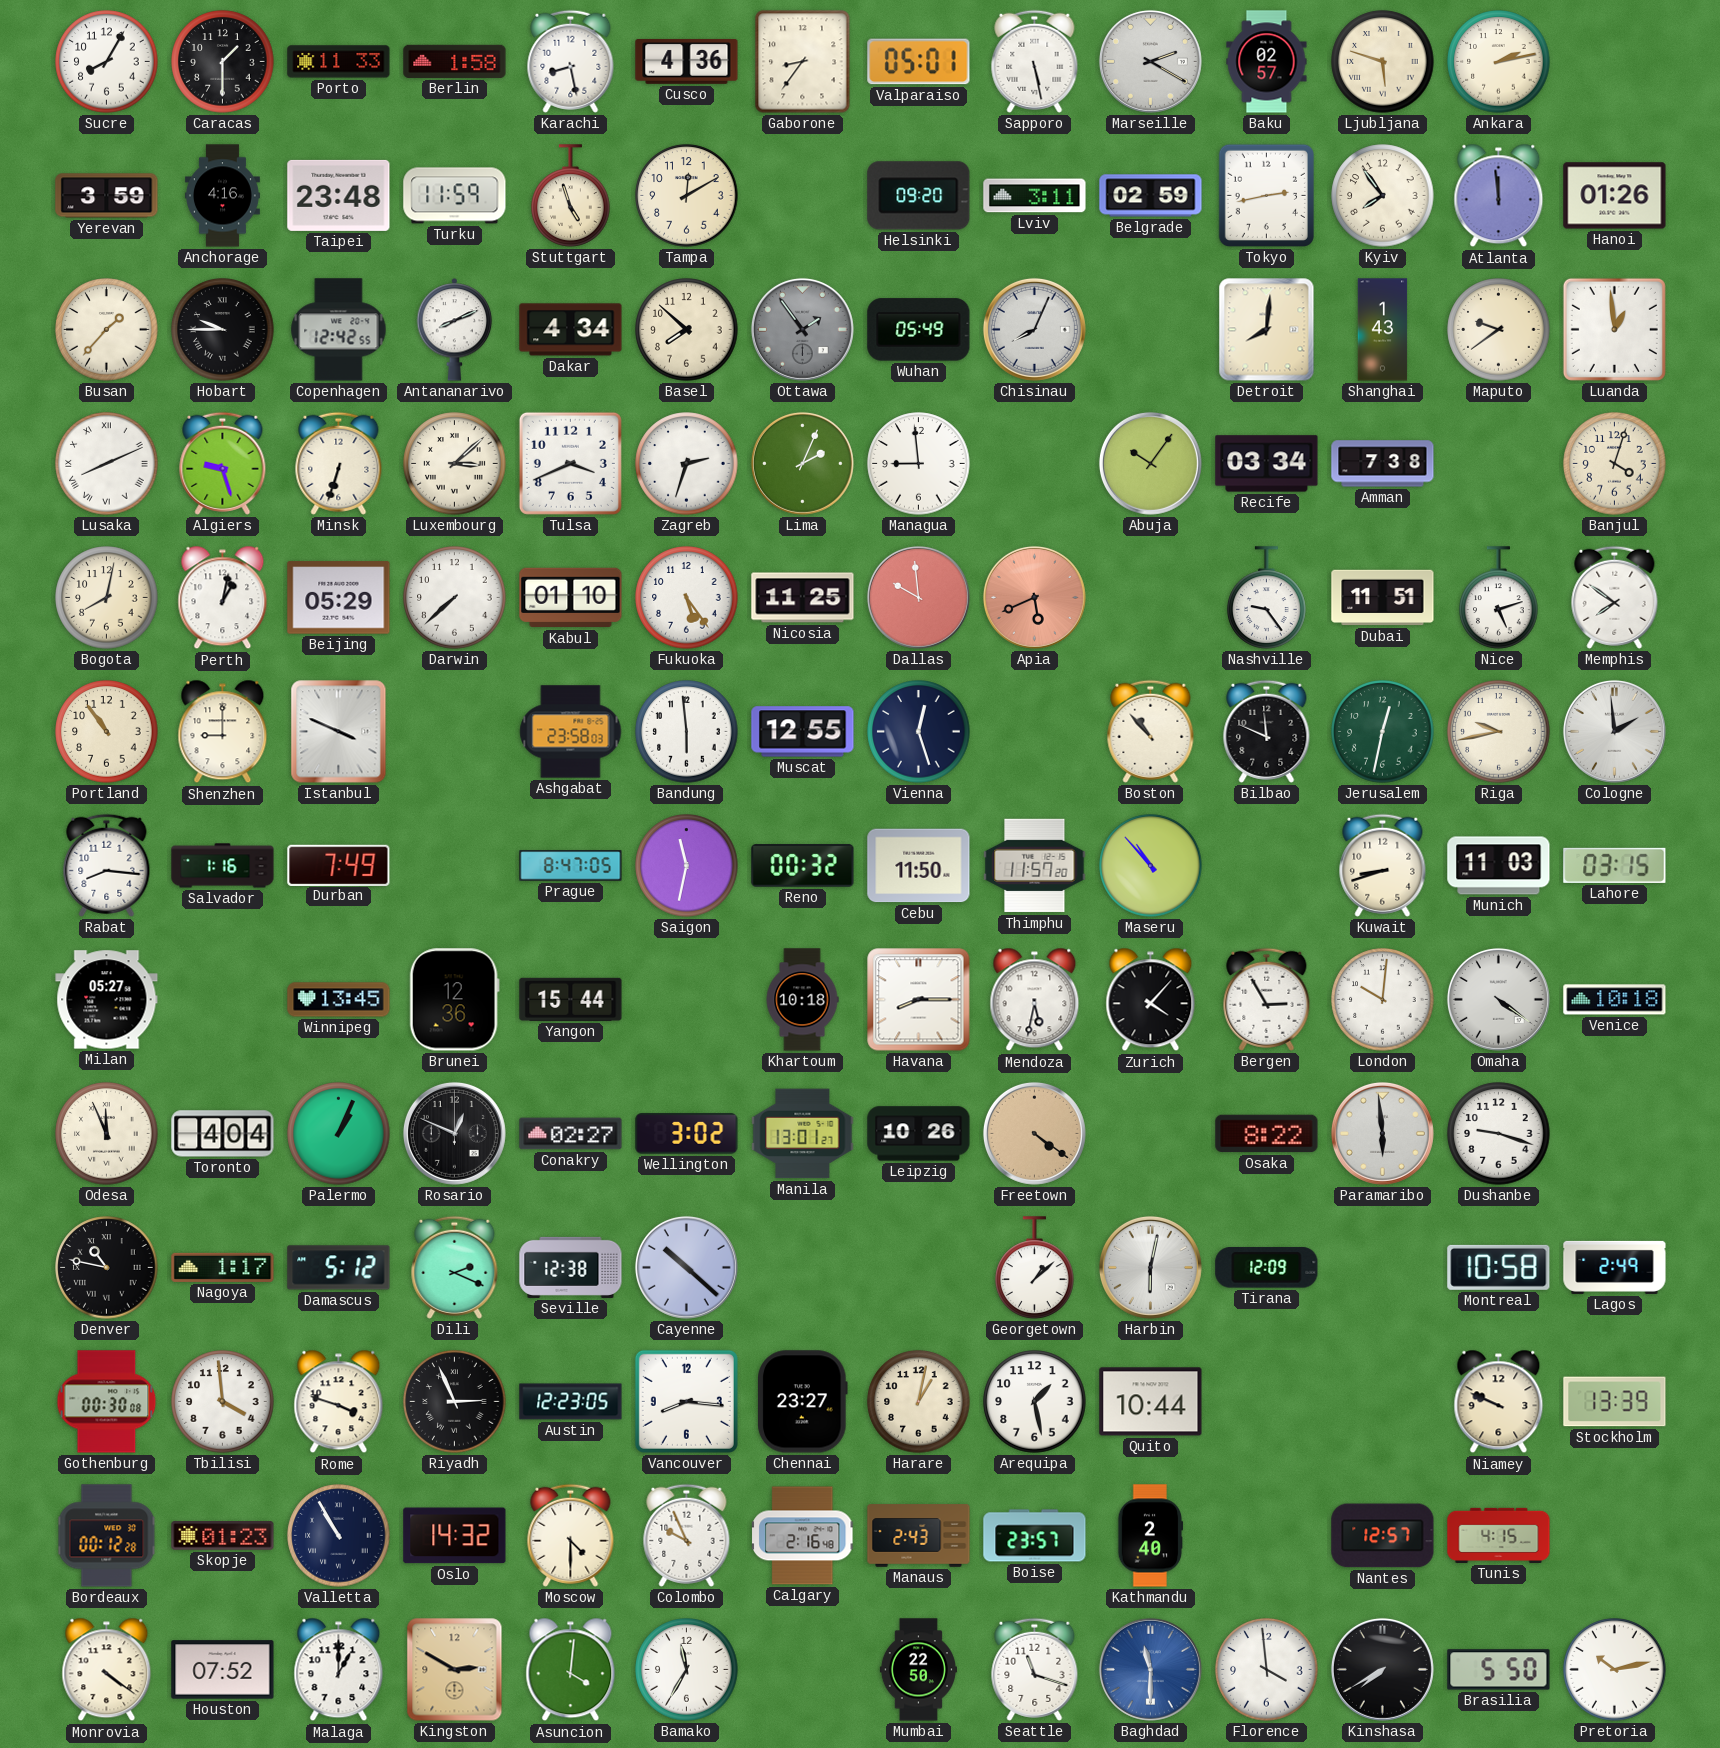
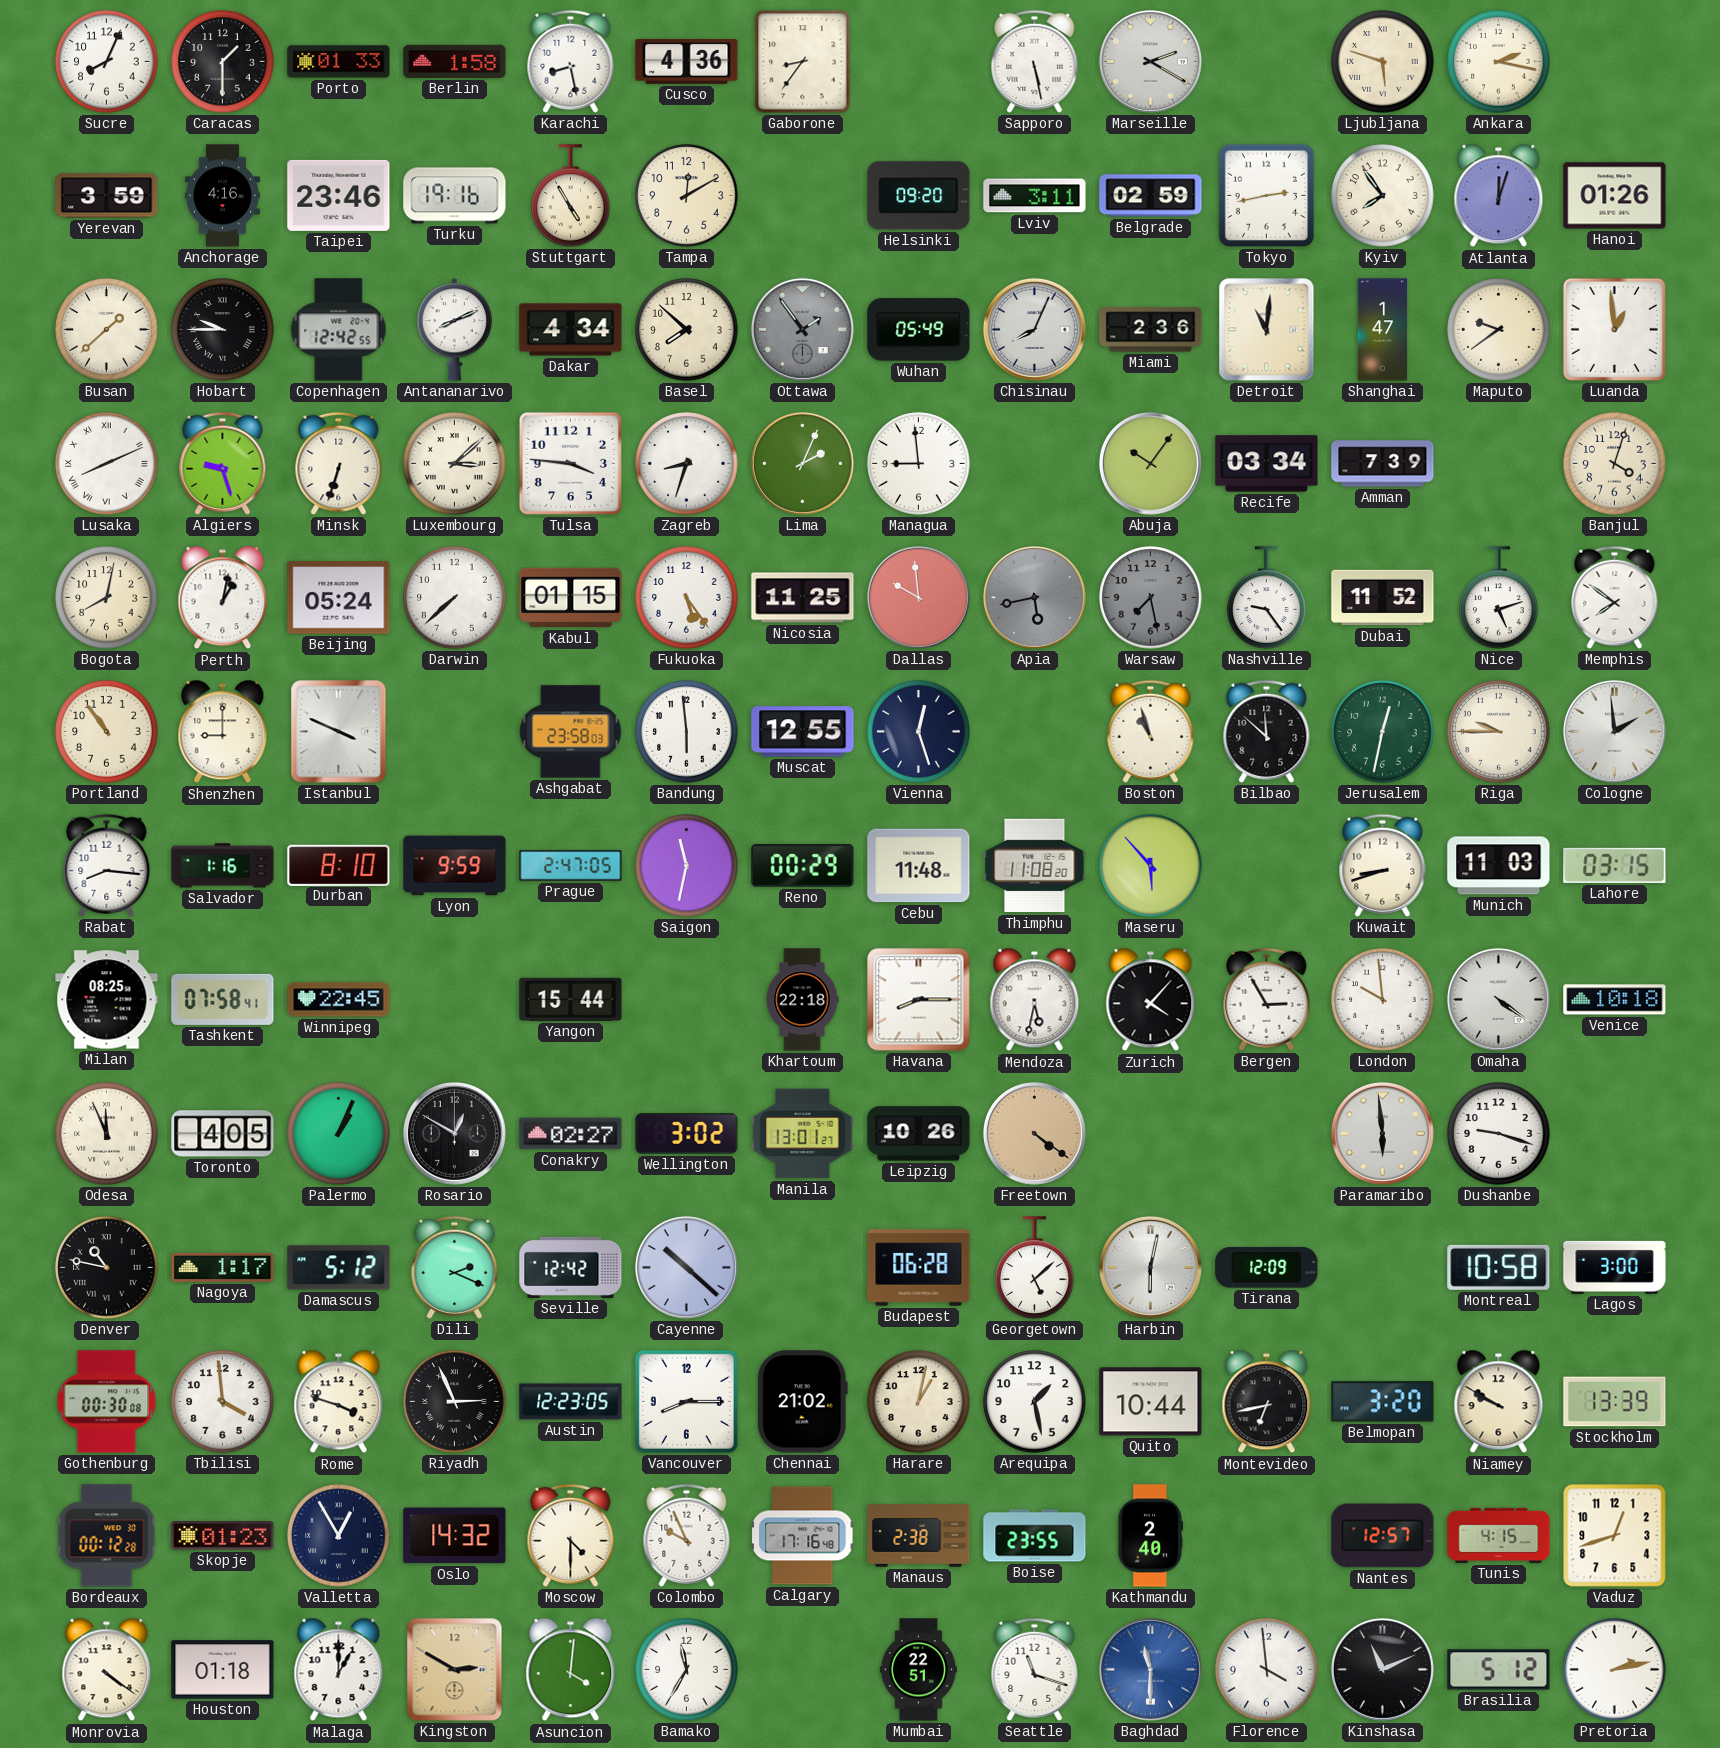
Sucre: 8:05 -> 8:04
Porto: 11:33 -> 01:33
Valparaiso: 05:01 -> none
Baku: 02:57 -> none
Ankara: 2:13 -> 2:17
Taipei: 23:48 -> 23:46
Turku: 11:59 -> 19:16
Stuttgart: 4:57 -> 4:55
Atlanta: 11:59 -> 12:03
Busan: 1:37 -> 1:38
Miami: none -> 2:36
Detroit: 8:01 -> 11:01
Shanghai: 1:43 -> 1:47
Tulsa: 3:41 -> 3:46
Zagreb: 2:33 -> 8:33
Amman: 7:38 -> 7:39
Beijing: 05:29 -> 05:24
Kabul: 01:10 -> 01:15
Apia: 5:41 -> 5:43
Apia dial: salmon -> grey
Warsaw: none -> 7:28
Dubai: 11:51 -> 11:52
Boston: 10:53 -> 10:57
Bilbao: 11:49 -> 11:52
Riga: 9:43 -> 9:45
Durban: 7:49 -> 8:10
Lyon: none -> 9:59
Prague: 8:47 -> 2:47
Reno: 00:32 -> 00:29
Cebu: 11:50 -> 11:48
Thimphu: 11:57 -> 11:08
Maseru: 10:53 -> 5:53
Milan: 05:27 -> 08:25
Tashkent: none -> 07:58
Winnipeg: 13:45 -> 22:45
Brunei: 12:36 -> none
Khartoum: 10:18 -> 22:18
London: 10:01 -> 9:59
Toronto: 4:04 -> 4:05
Rosario: 12:49 -> 12:50
Osaka: 8:22 -> none
Seville: 12:38 -> 12:42
Budapest: none -> 06:28
Georgetown: 1:08 -> 5:08
Lagos: 2:49 -> 3:00
Vancouver: 8:16 -> 8:15
Chennai: 23:27 -> 21:02
Montevideo: none -> 6:43
Belmopan: none -> 3:20
Niamey: 9:49 -> 9:50
Valletta: 10:55 -> 12:55
Calgary: 2:16 -> 17:16
Manaus: 2:43 -> 2:38
Boise: 23:57 -> 23:55
Vaduz: none -> 12:42
Houston: 07:52 -> 01:18
Mumbai: 22:50 -> 22:51
Kinshasa: 7:40 -> 11:11
Brasilia: 5:50 -> 5:12
Pretoria: 10:13 -> 2:13
